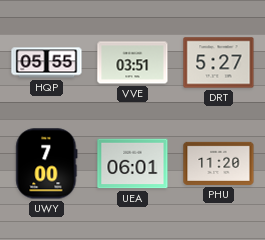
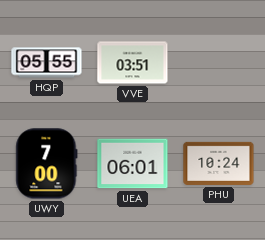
DRT: 5:27 -> none
PHU: 11:20 -> 10:24
